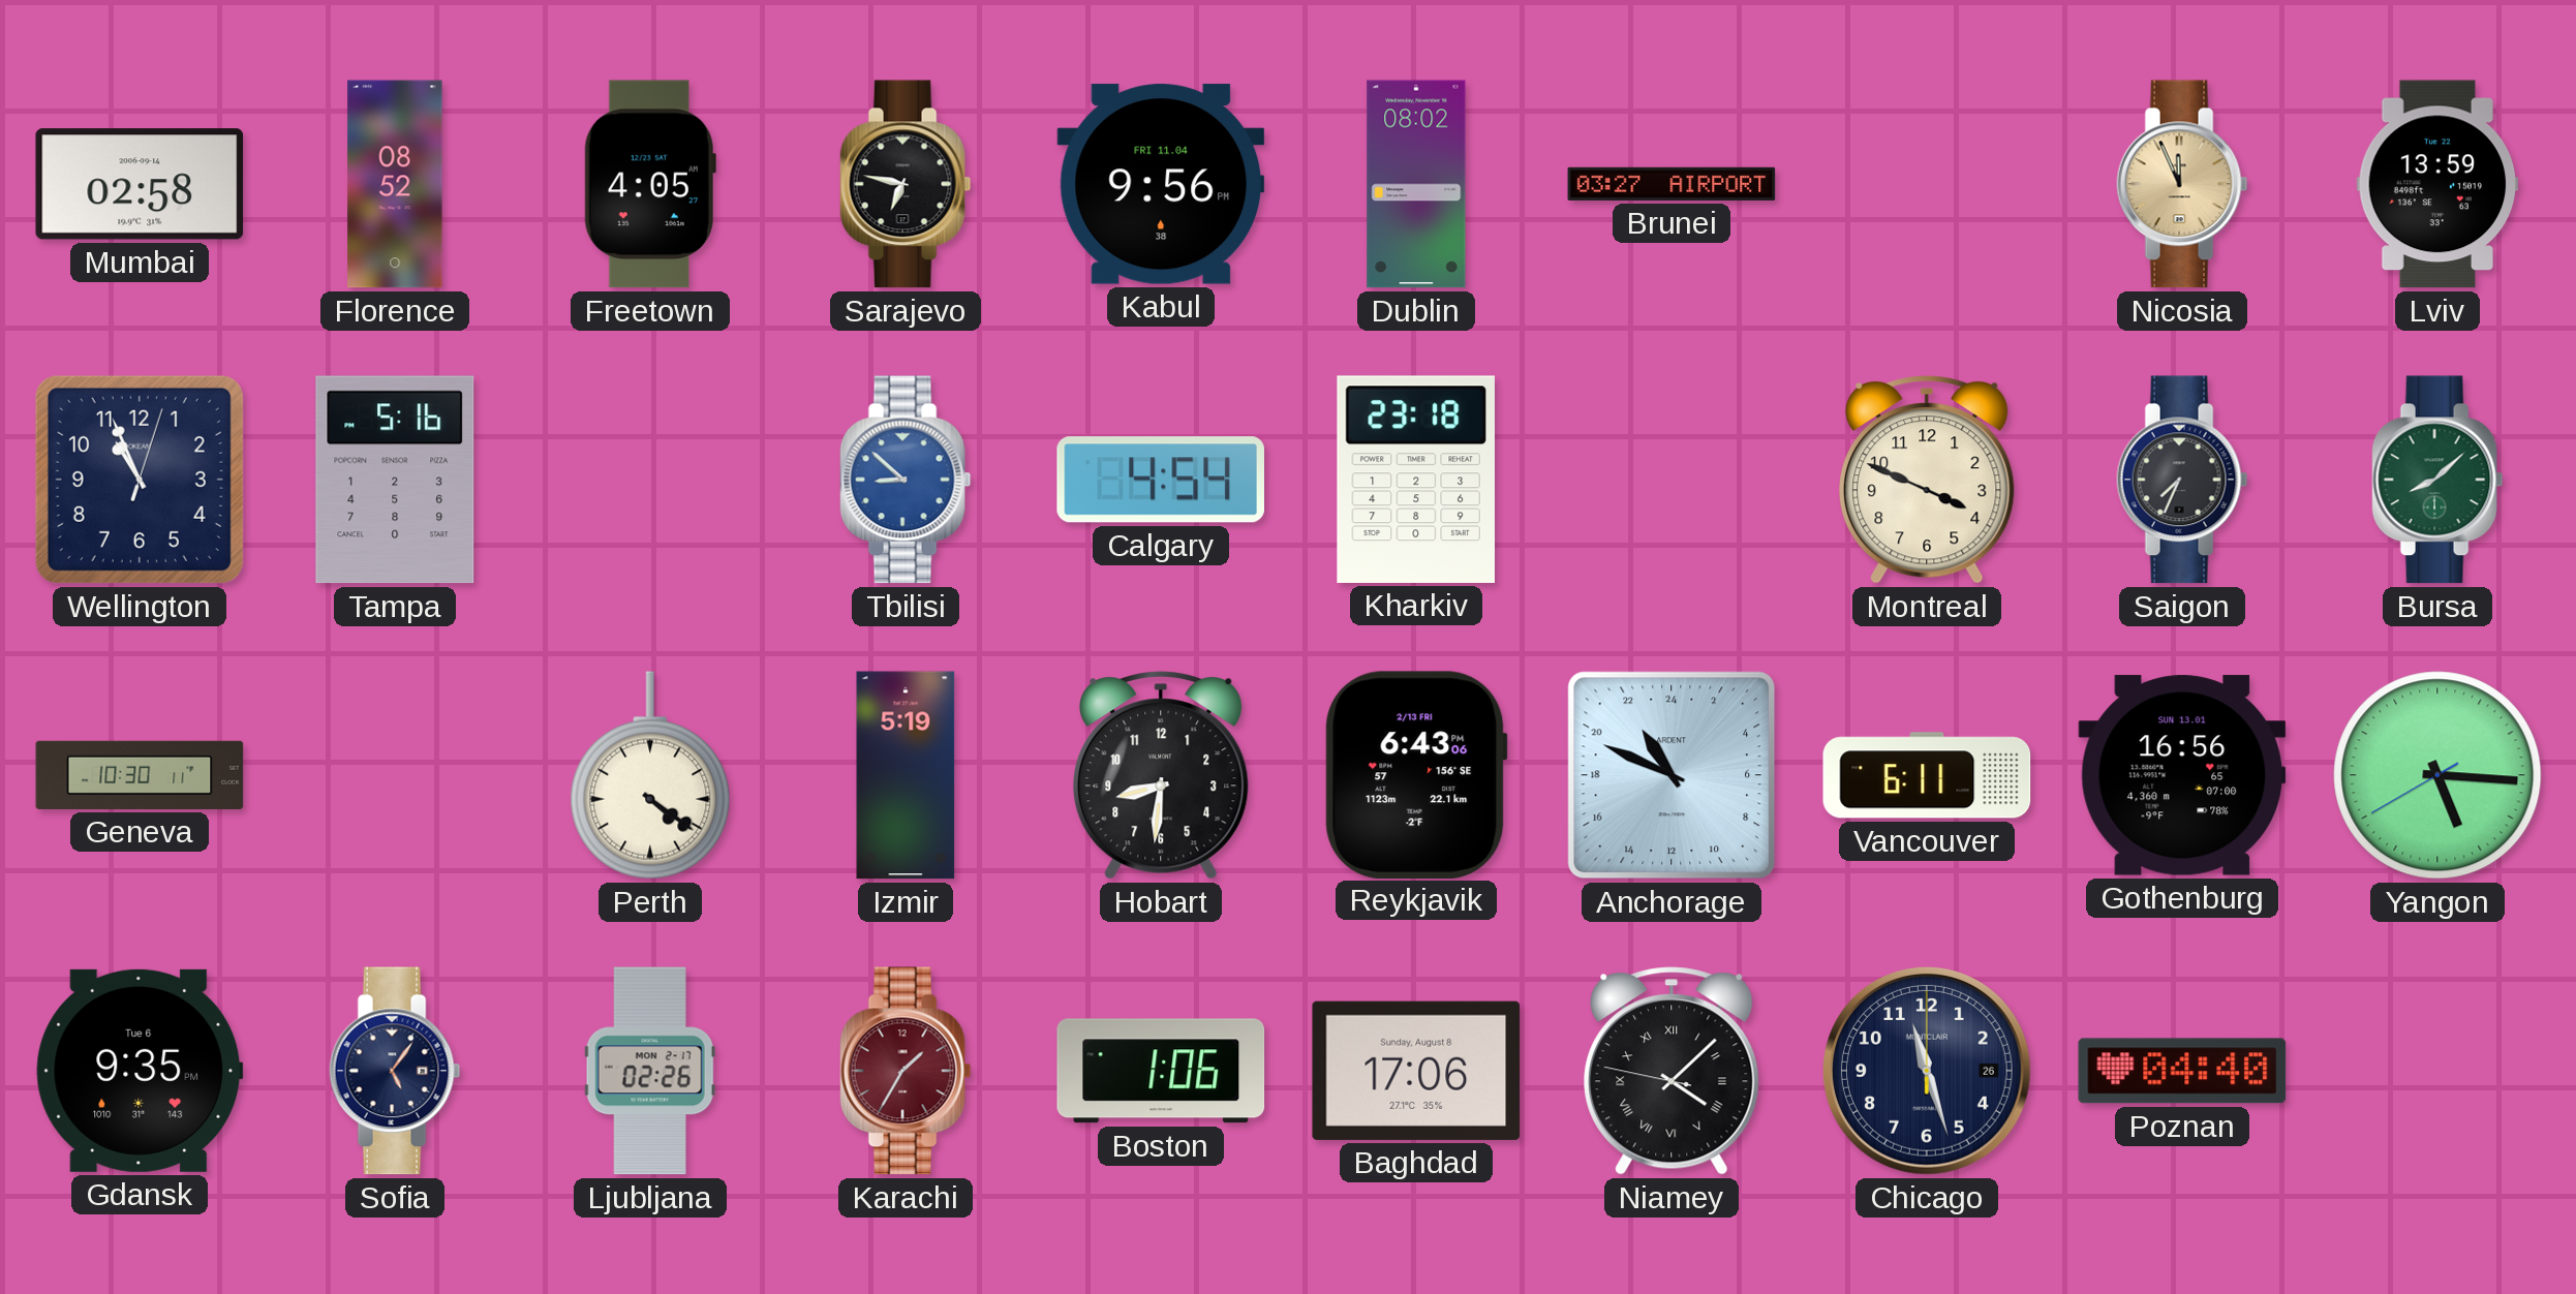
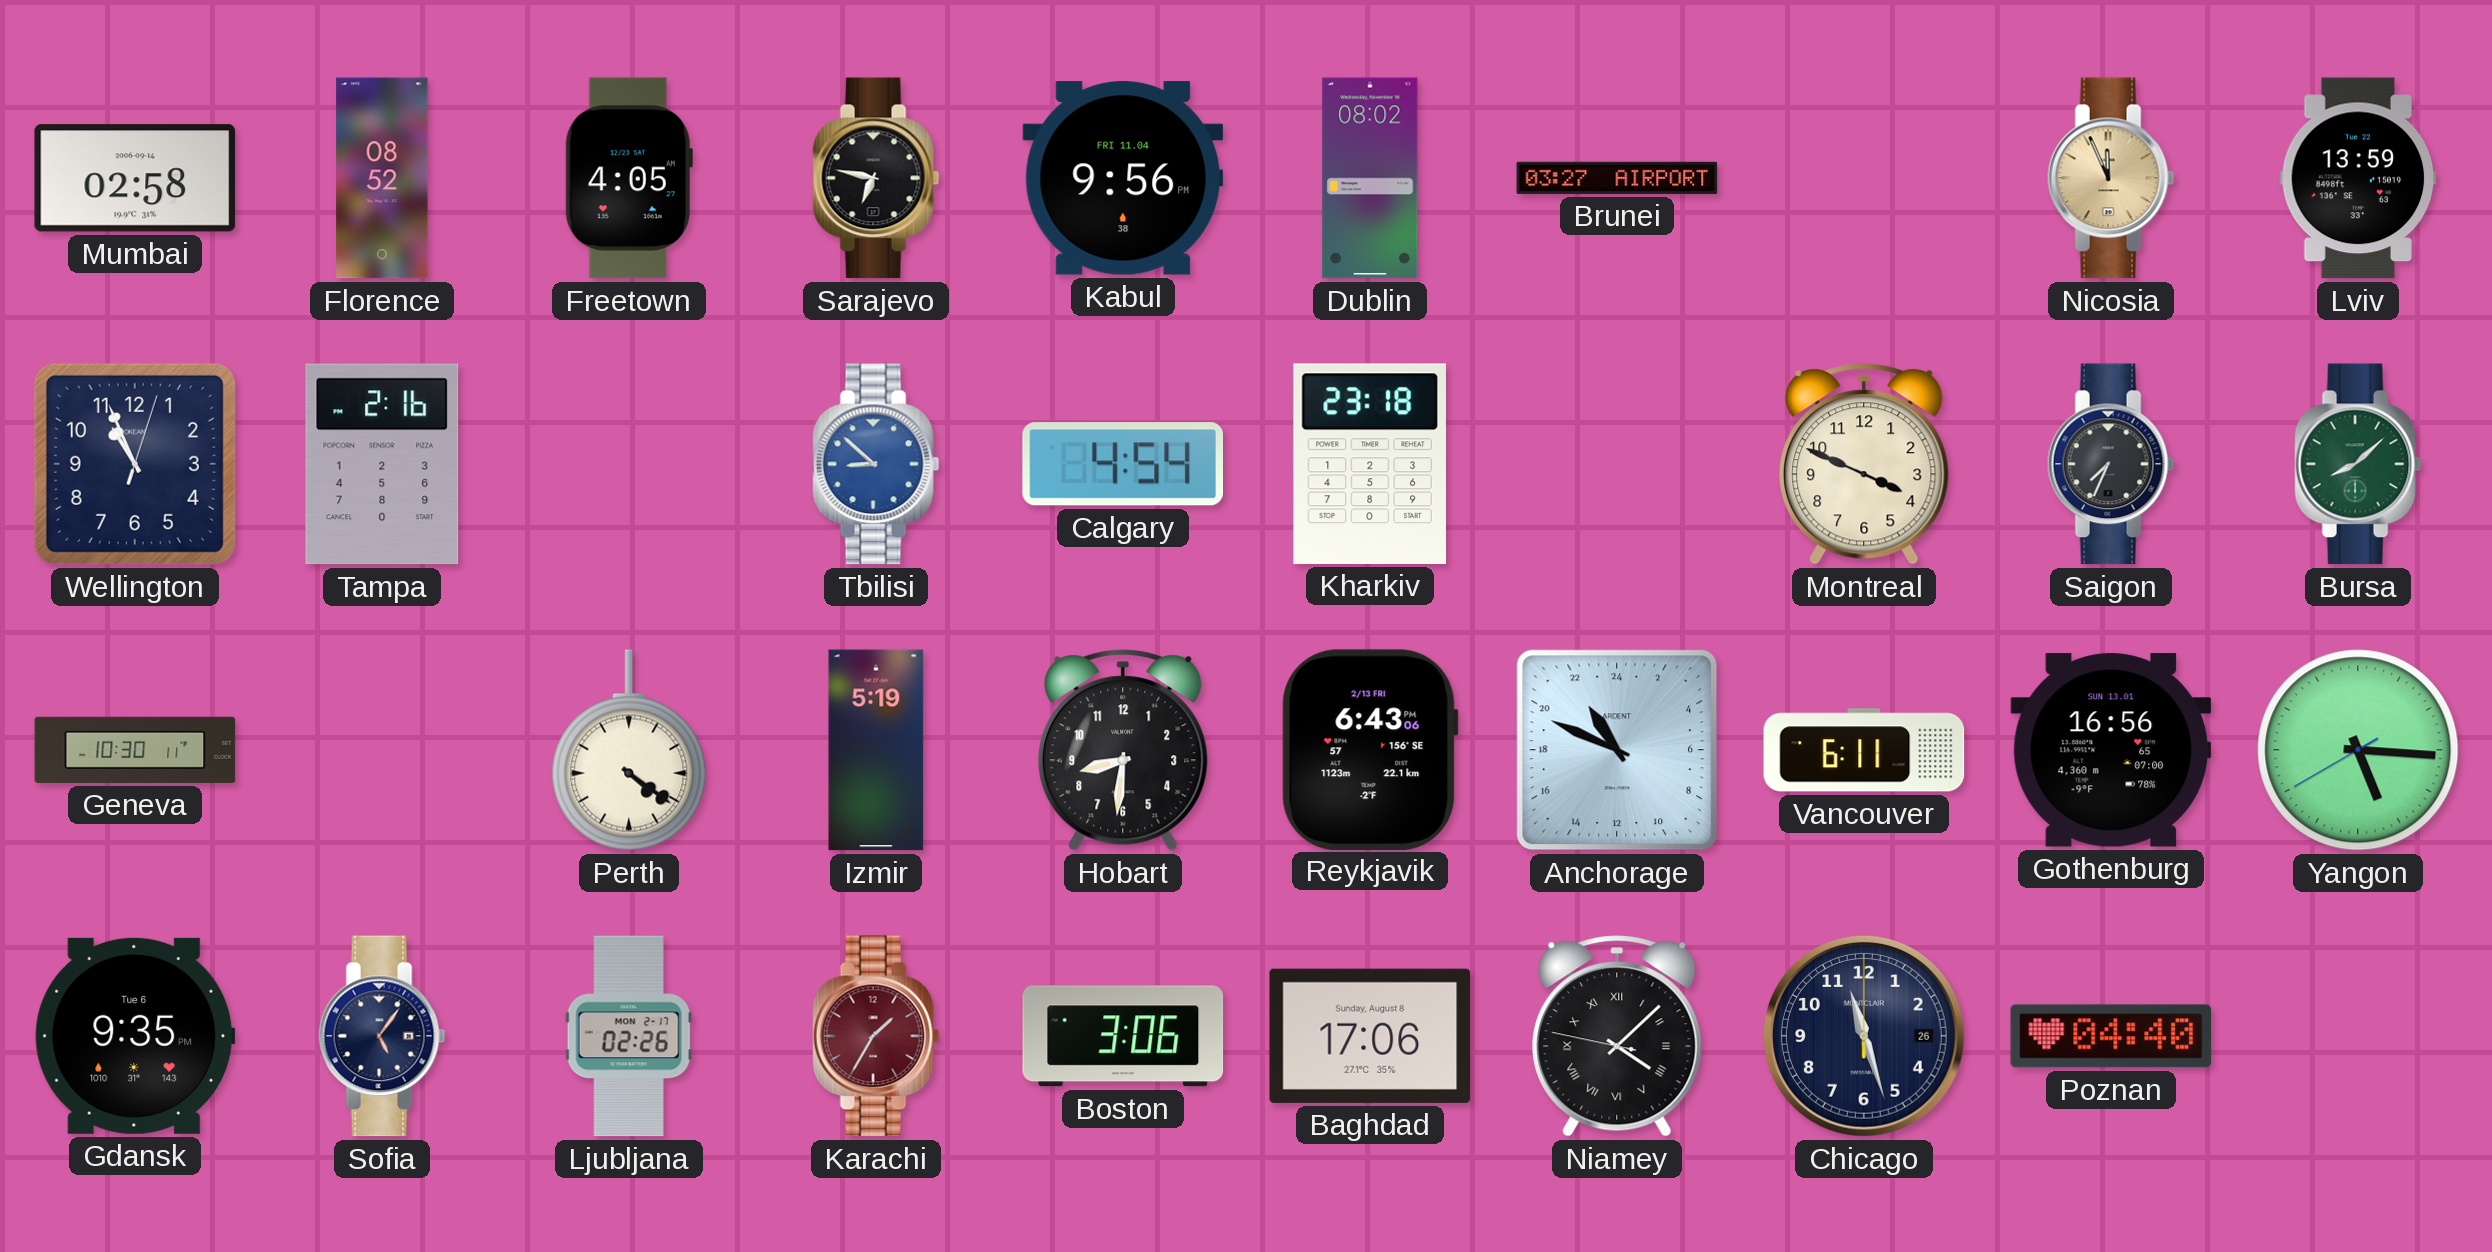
Tampa: 5:16 -> 2:16
Boston: 1:06 -> 3:06
